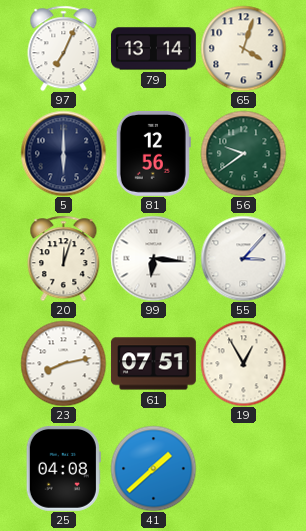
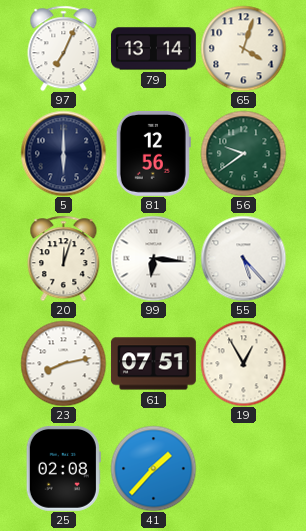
55: 3:07 -> 5:23
25: 04:08 -> 02:08
41: 1:38 -> 1:37
